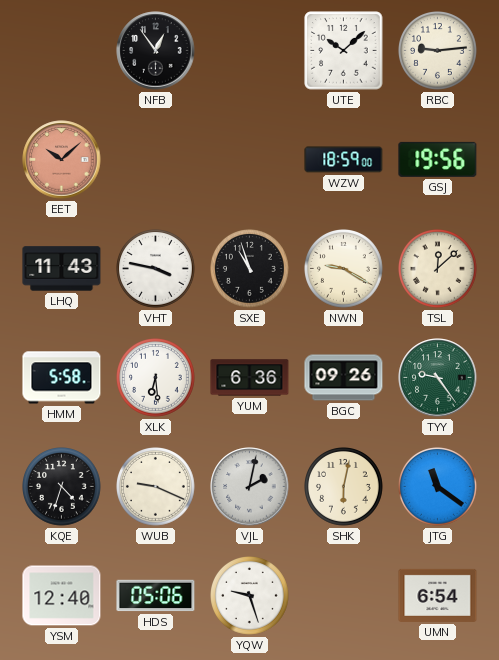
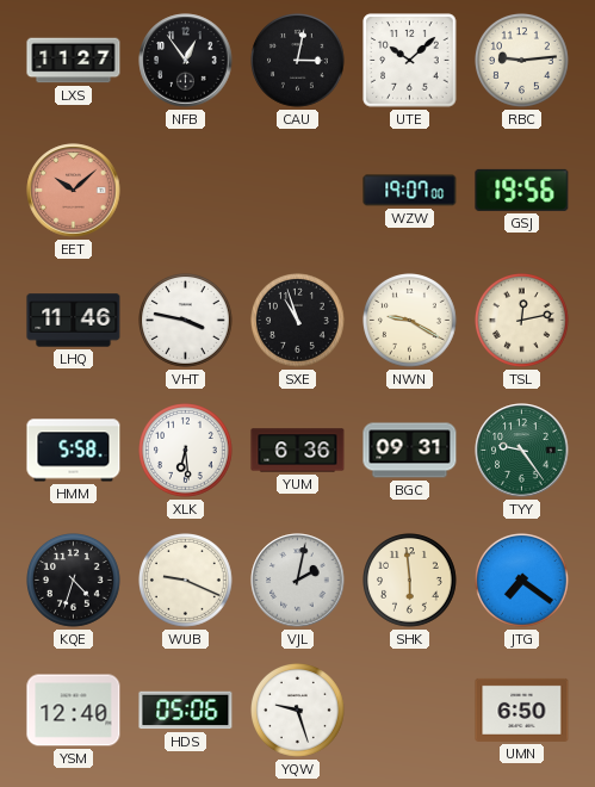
LXS: none -> 11:27
CAU: none -> 3:02
WZW: 18:59 -> 19:07
LHQ: 11:43 -> 11:46
TSL: 12:08 -> 12:13
BGC: 09:26 -> 09:31
SHK: 6:02 -> 5:59
JTG: 11:21 -> 7:21
UMN: 6:54 -> 6:50
